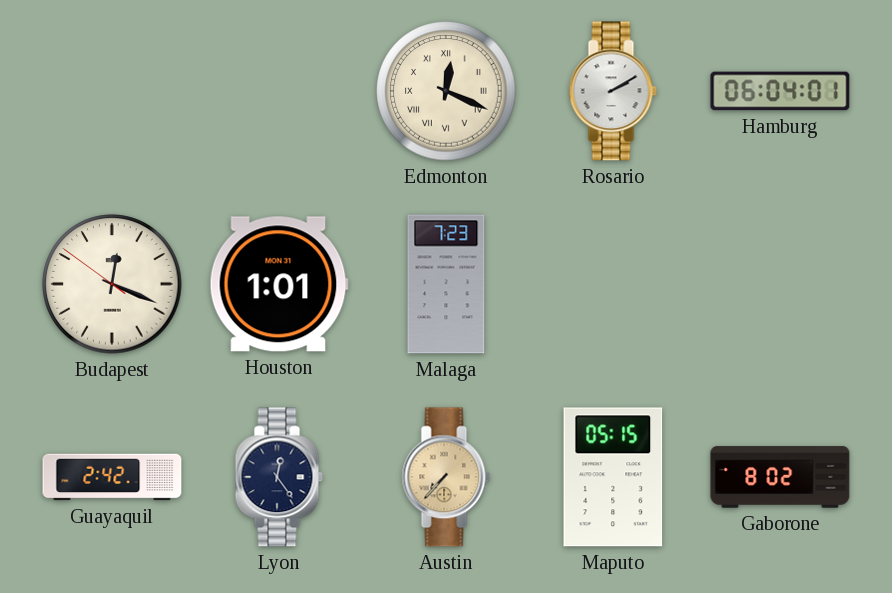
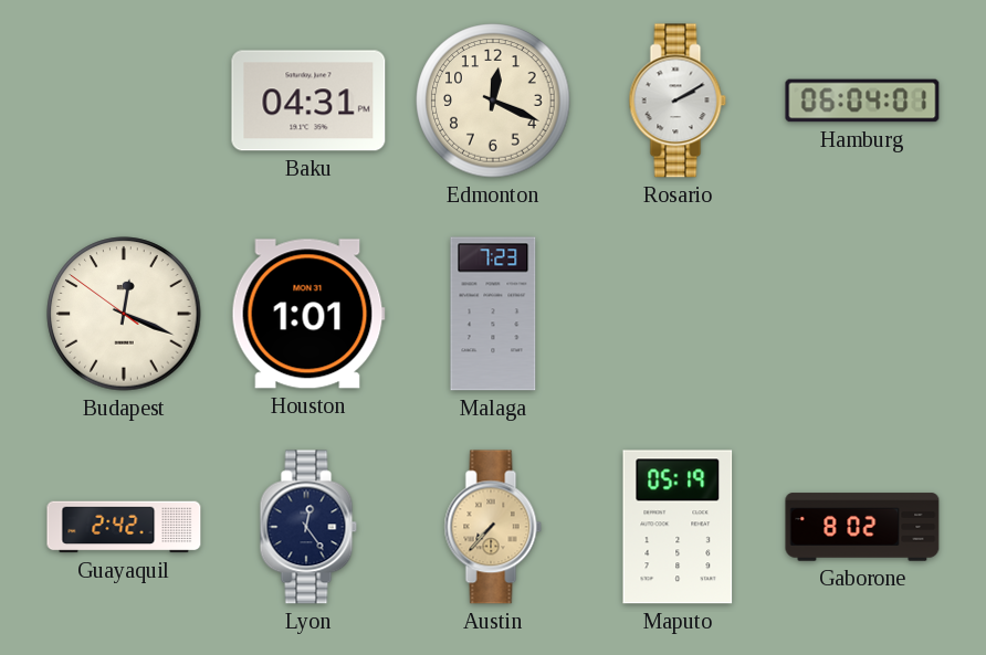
Baku: none -> 04:31
Edmonton numerals: Roman -> Arabic
Maputo: 05:15 -> 05:19
